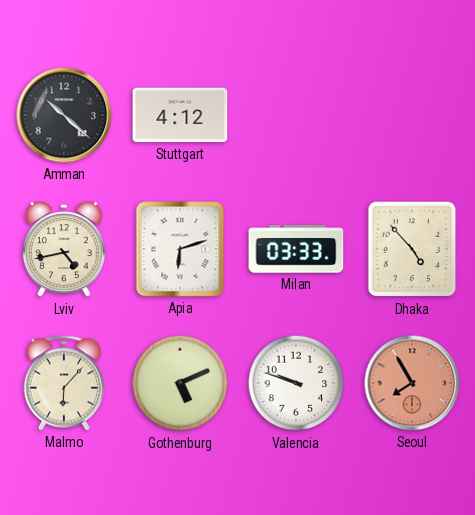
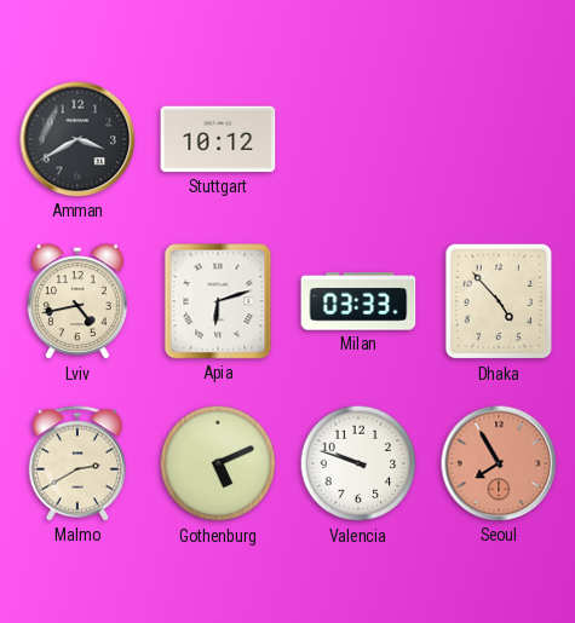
Amman: 10:22 -> 3:40
Stuttgart: 4:12 -> 10:12
Malmo: 6:07 -> 2:40
